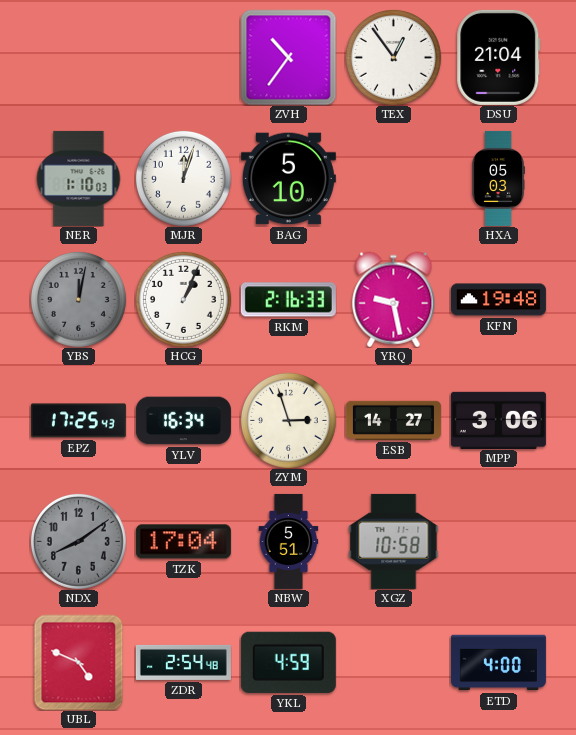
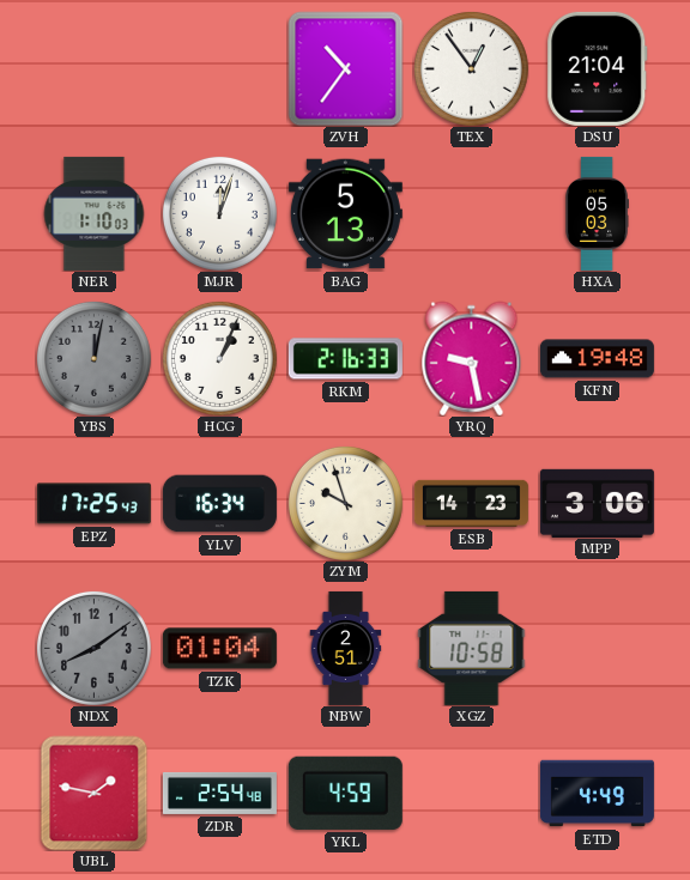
BAG: 5:10 -> 5:13
ZYM: 2:57 -> 9:57
ESB: 14:27 -> 14:23
TZK: 17:04 -> 01:04
NBW: 5:51 -> 2:51
UBL: 4:49 -> 1:47
ETD: 4:00 -> 4:49
